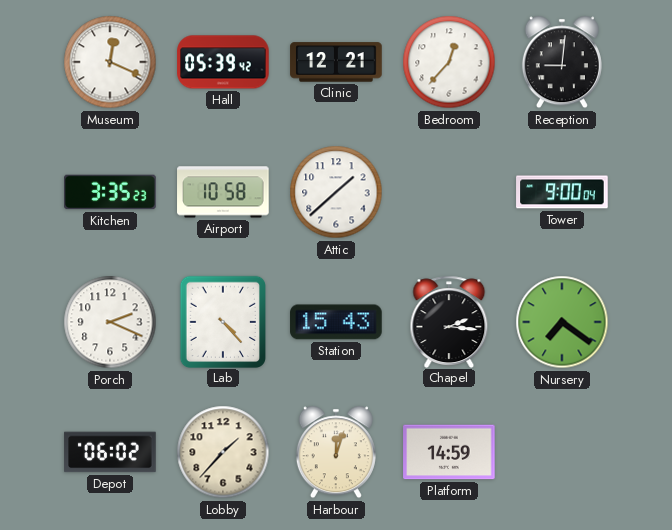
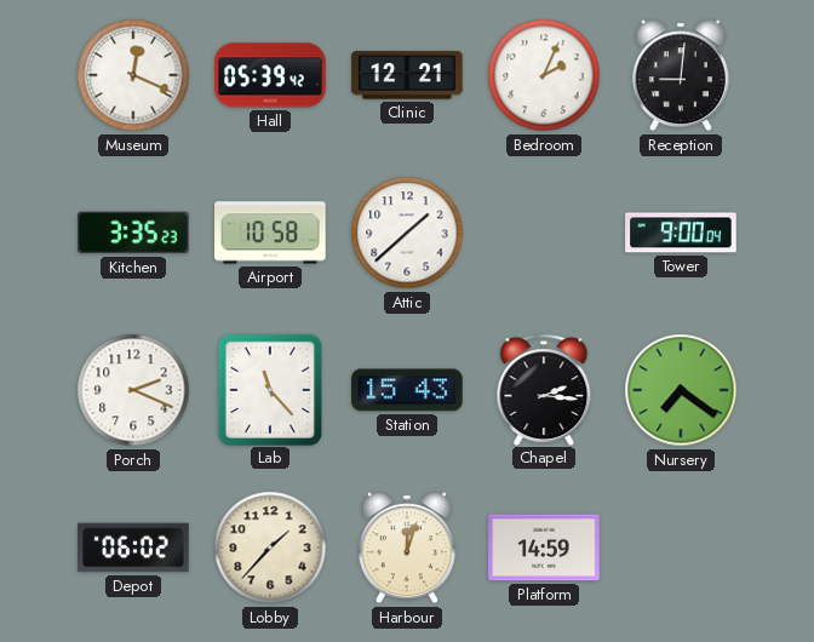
Bedroom: 12:37 -> 2:04
Lab: 4:23 -> 11:23
